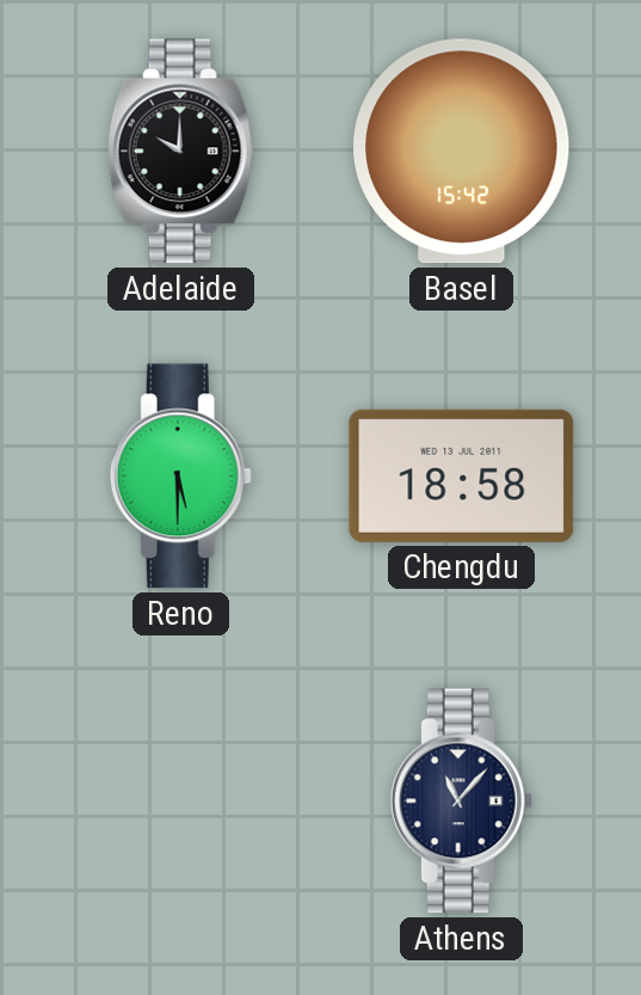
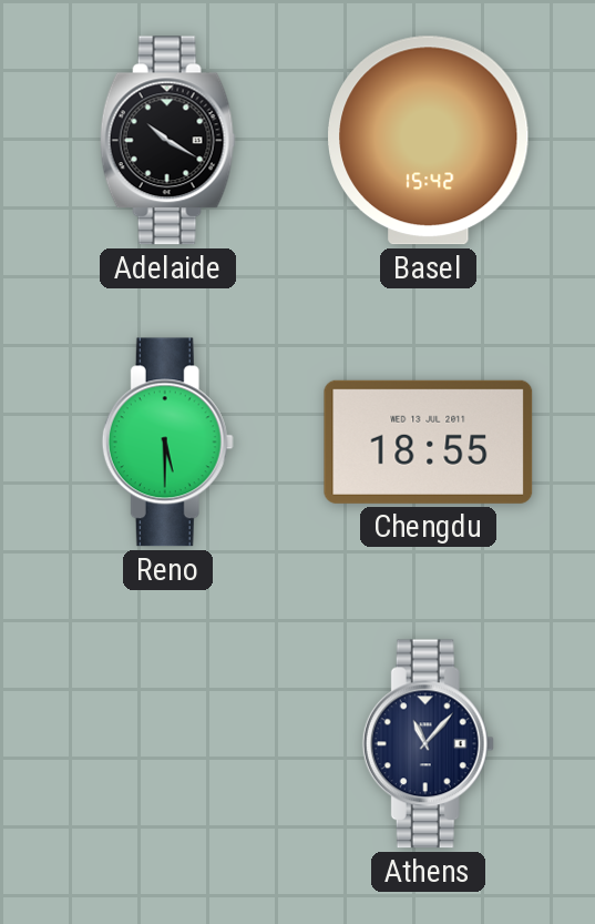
Adelaide: 10:00 -> 10:20
Chengdu: 18:58 -> 18:55
